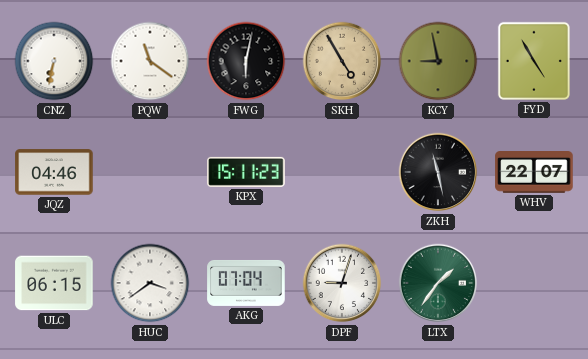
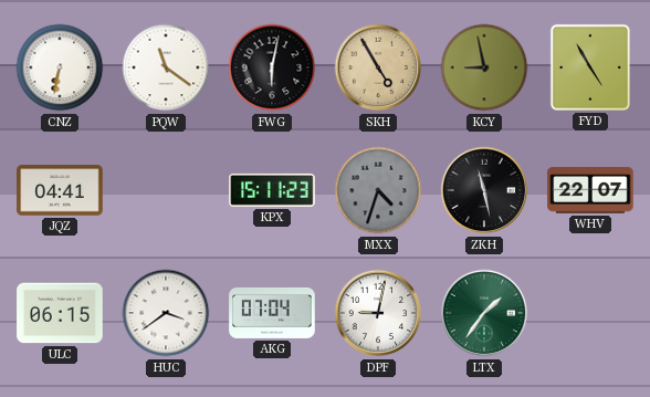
JQZ: 04:46 -> 04:41
MXX: none -> 4:33
DPF: 9:03 -> 9:02
